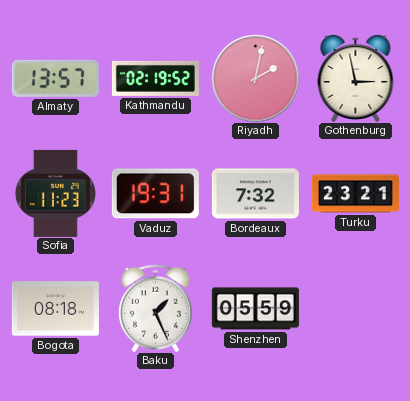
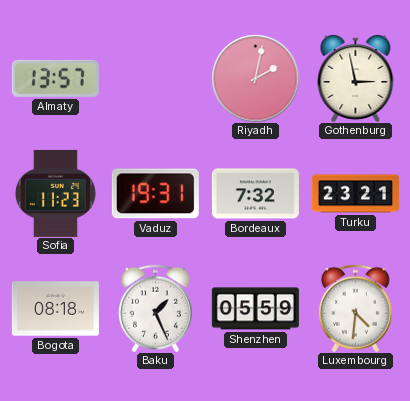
Kathmandu: 02:19 -> none
Luxembourg: none -> 4:31
